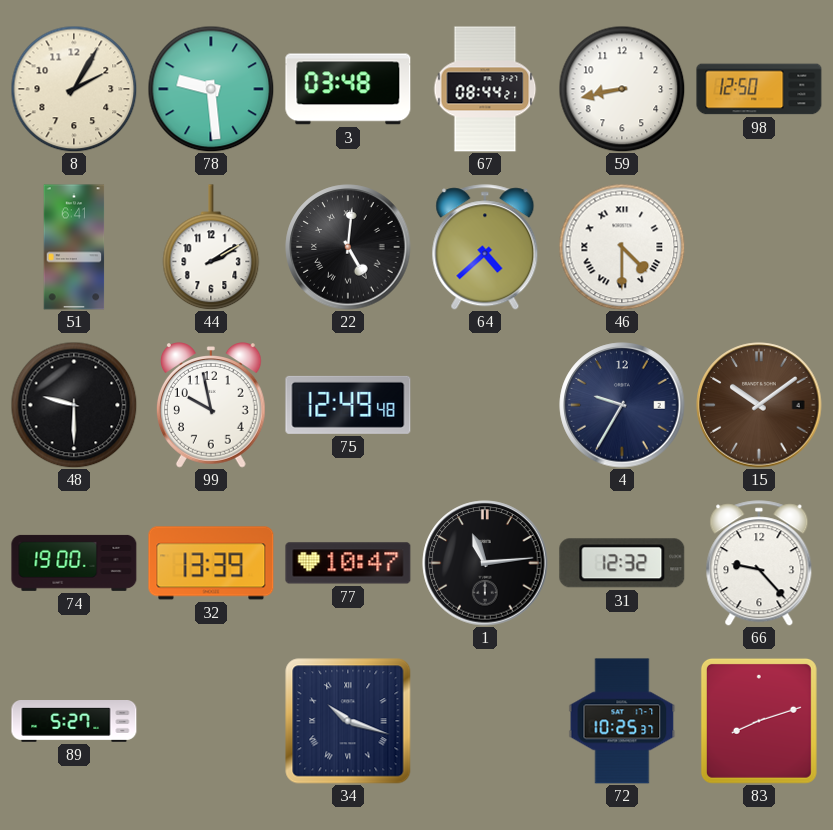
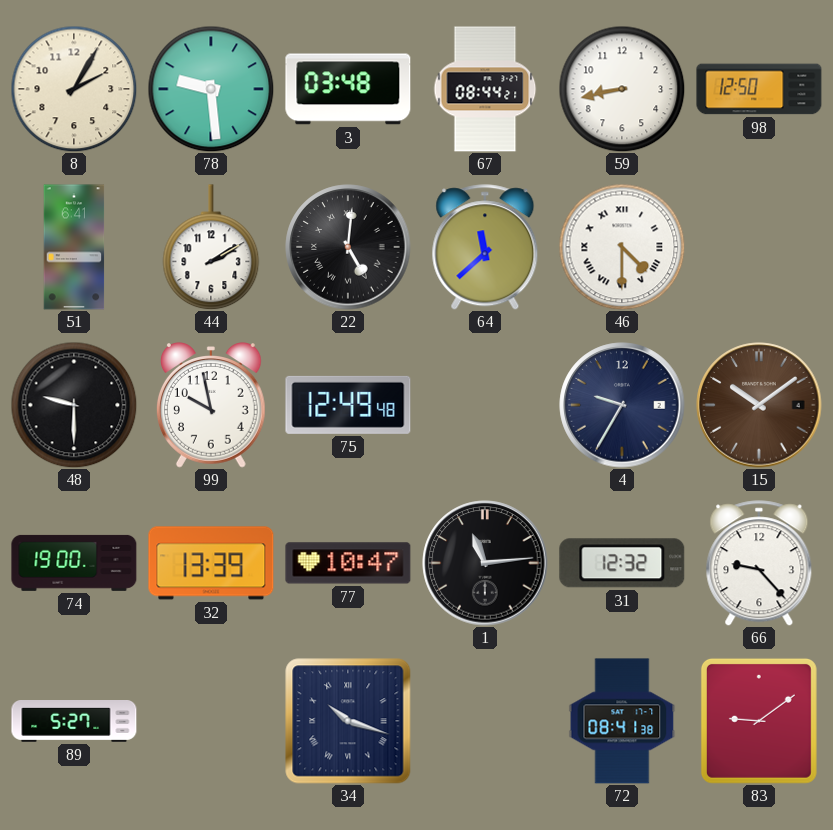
64: 4:38 -> 11:38
72: 10:25 -> 08:41
83: 8:12 -> 9:09
